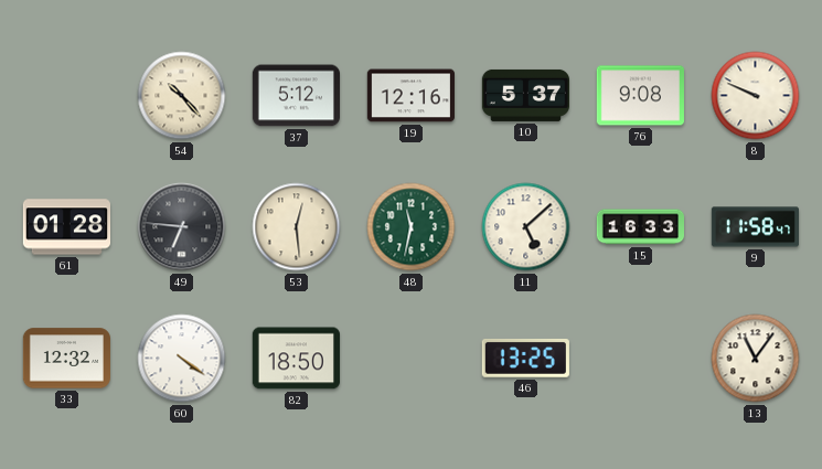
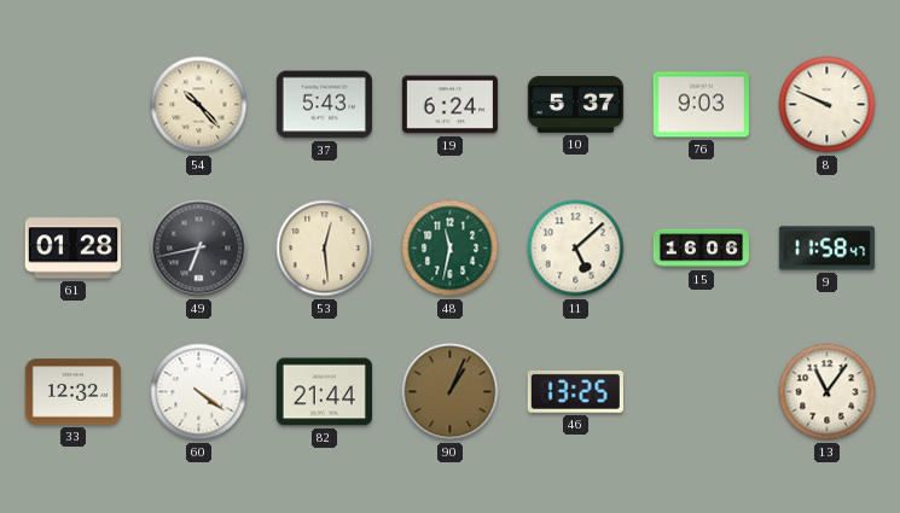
37: 5:12 -> 5:43
19: 12:16 -> 6:24
76: 9:08 -> 9:03
49: 6:46 -> 6:43
15: 16:33 -> 16:06
82: 18:50 -> 21:44
90: none -> 1:04
